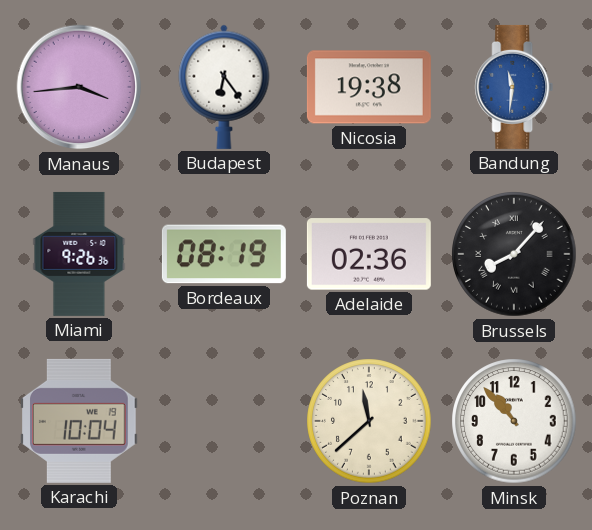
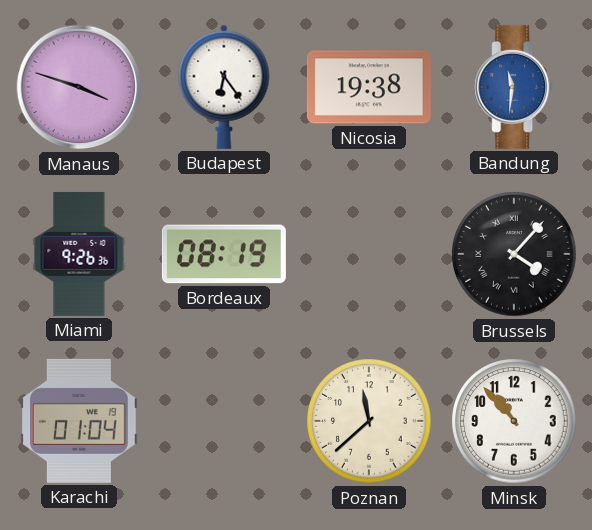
Manaus: 3:44 -> 3:48
Adelaide: 02:36 -> none
Brussels: 8:07 -> 4:07
Karachi: 10:04 -> 01:04
